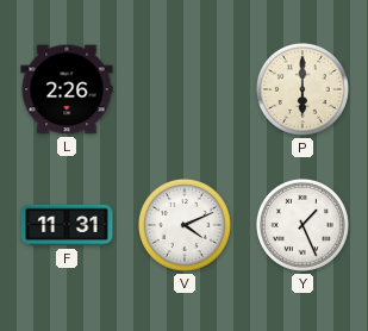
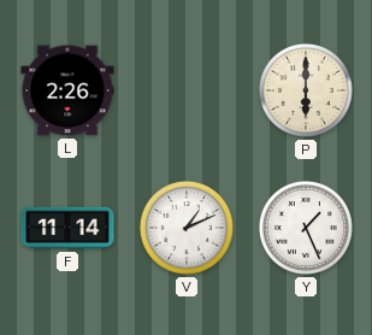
F: 11:31 -> 11:14
V: 4:11 -> 1:11
